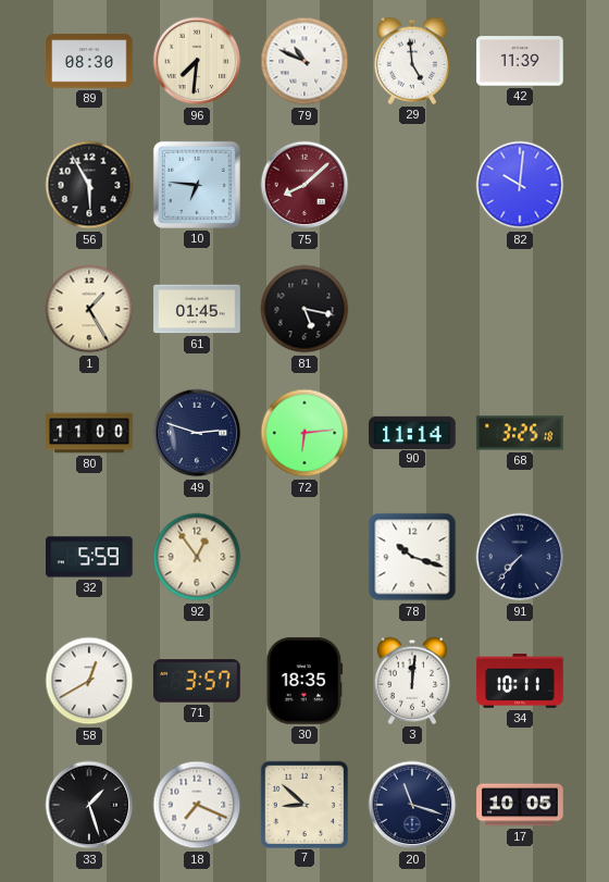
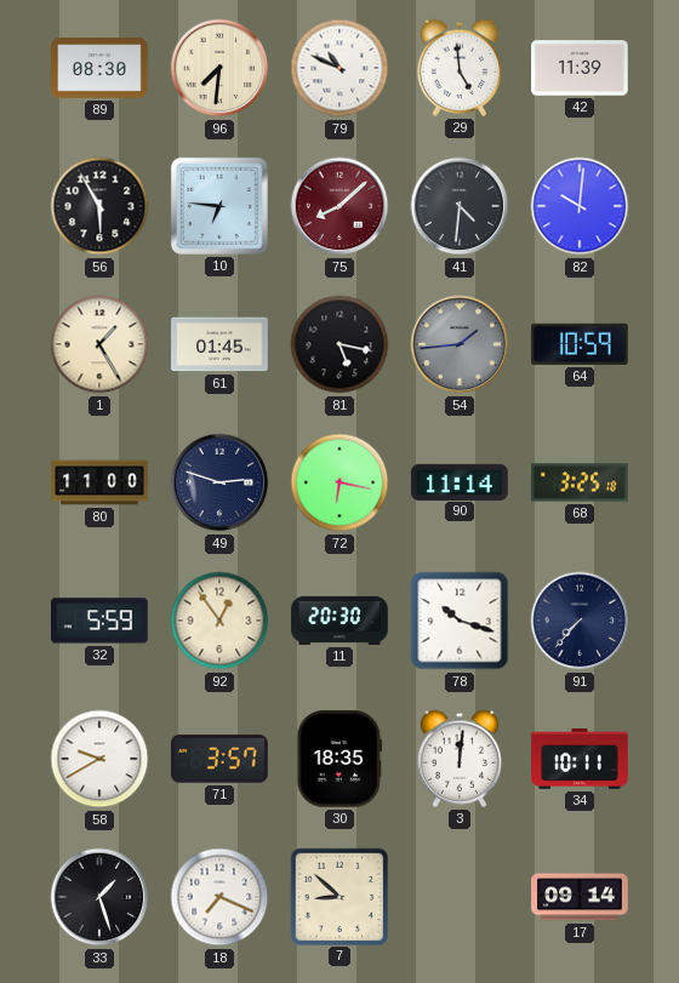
41: none -> 4:31
54: none -> 1:44
64: none -> 10:59
72: 6:14 -> 6:17
11: none -> 20:30
58: 12:40 -> 9:40
20: 11:18 -> none
17: 10:05 -> 09:14
